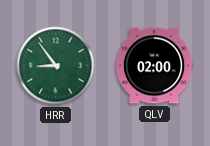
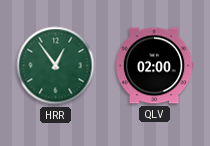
HRR: 8:54 -> 12:54
